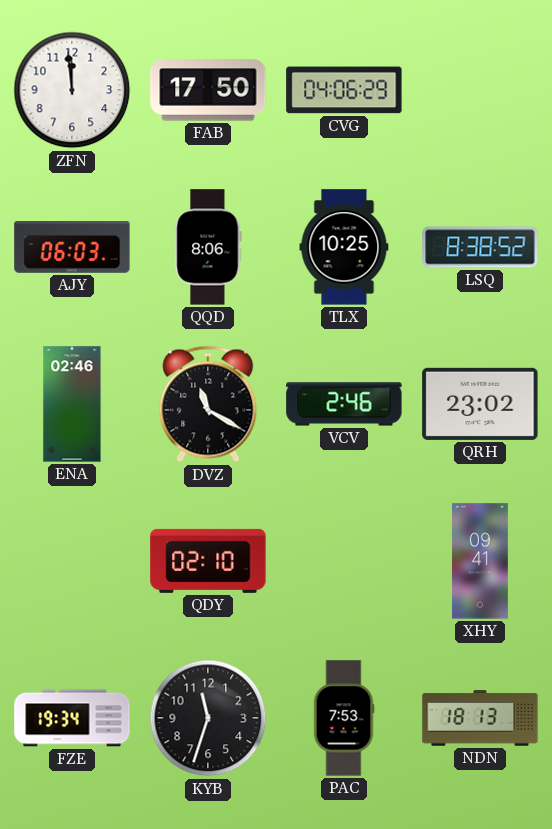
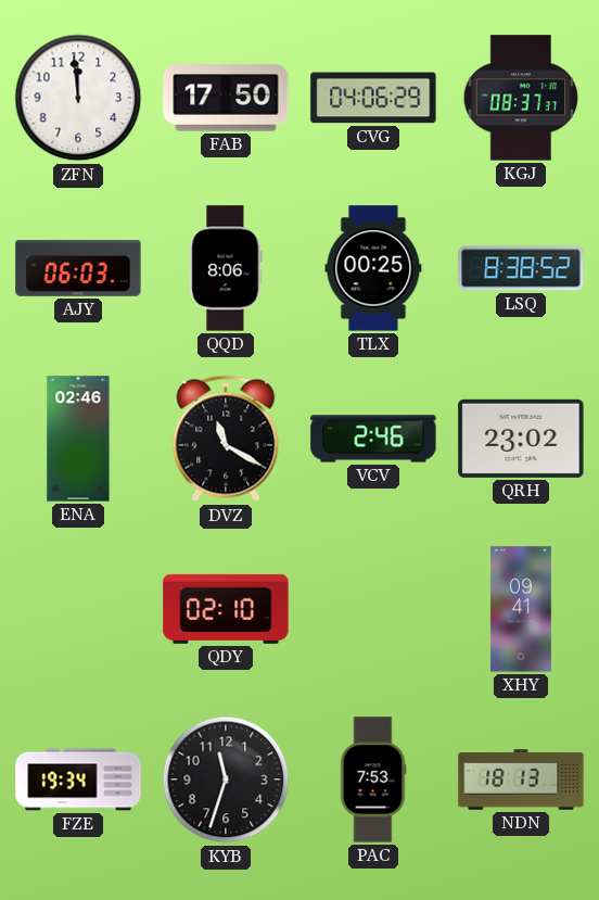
KGJ: none -> 08:37
TLX: 10:25 -> 00:25
